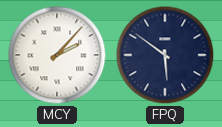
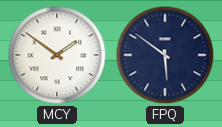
MCY: 2:07 -> 1:51
